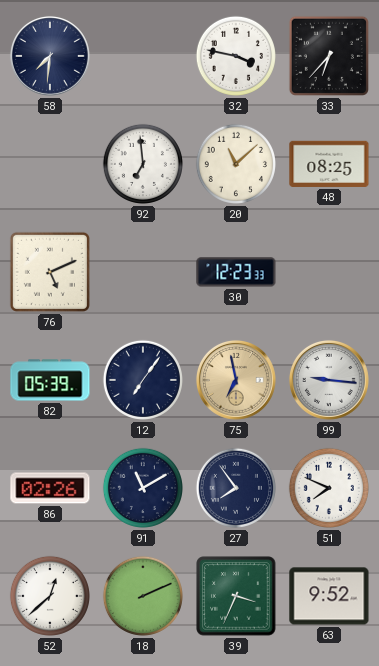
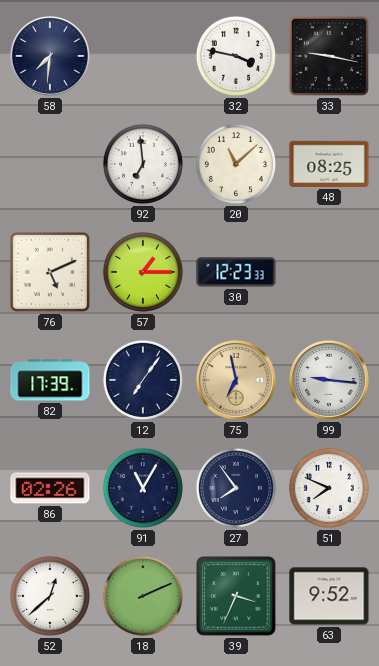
33: 6:37 -> 9:17
57: none -> 1:15
82: 05:39 -> 17:39
91: 11:10 -> 11:05
